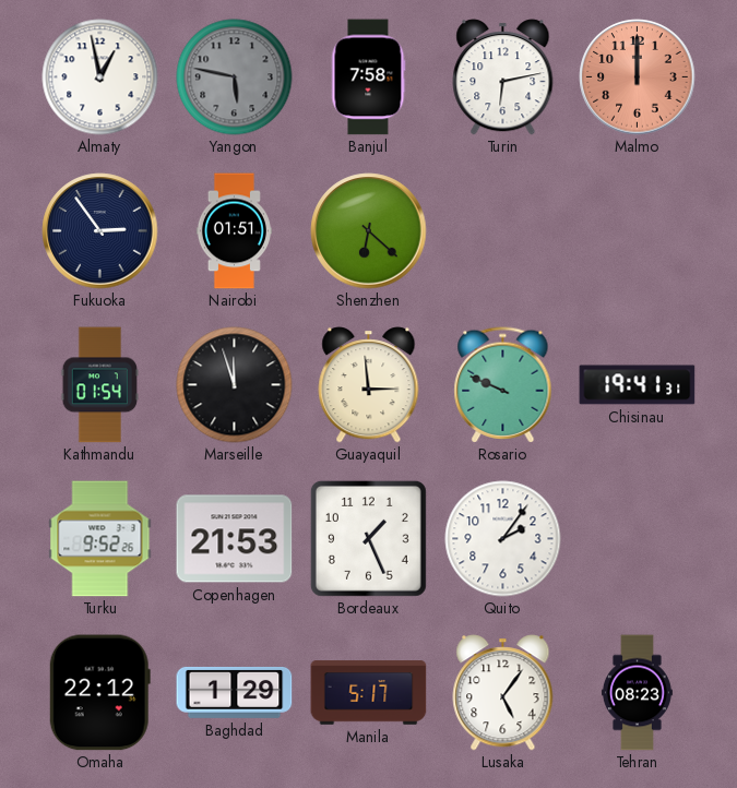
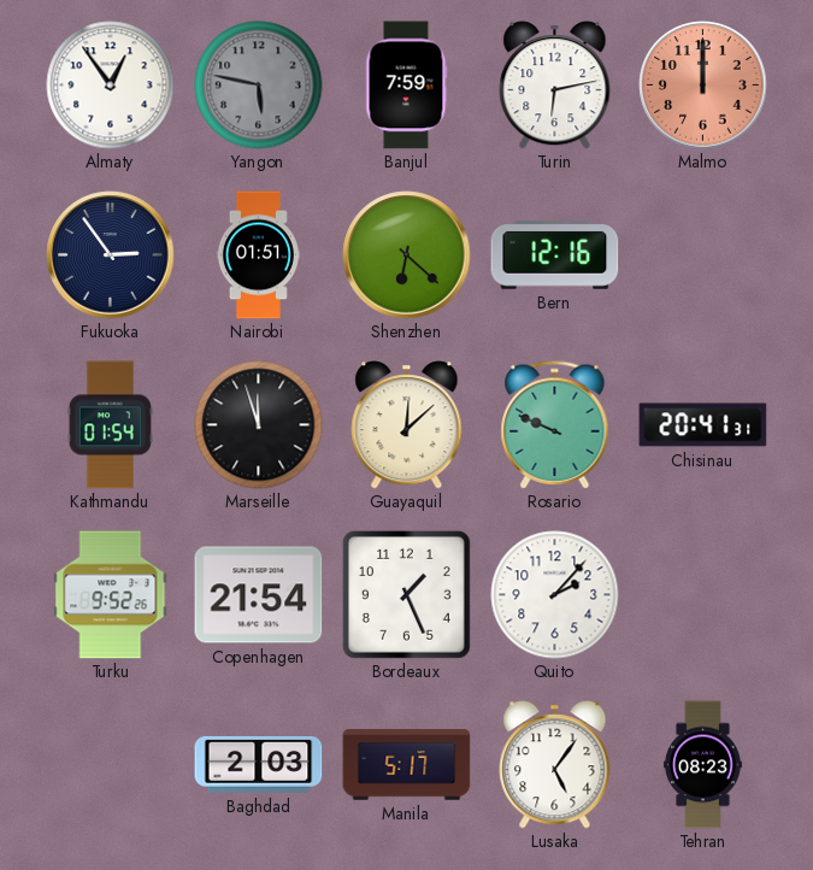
Almaty: 12:58 -> 12:54
Banjul: 7:58 -> 7:59
Bern: none -> 12:16
Guayaquil: 2:59 -> 12:08
Chisinau: 19:41 -> 20:41
Copenhagen: 21:53 -> 21:54
Quito: 2:06 -> 2:07
Omaha: 22:12 -> none
Baghdad: 1:29 -> 2:03
